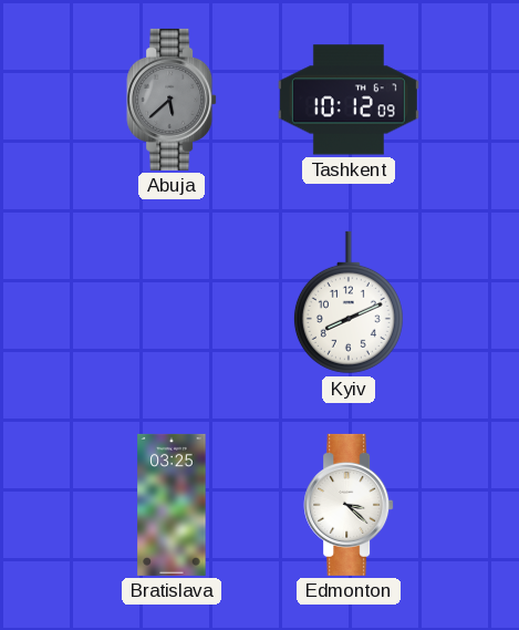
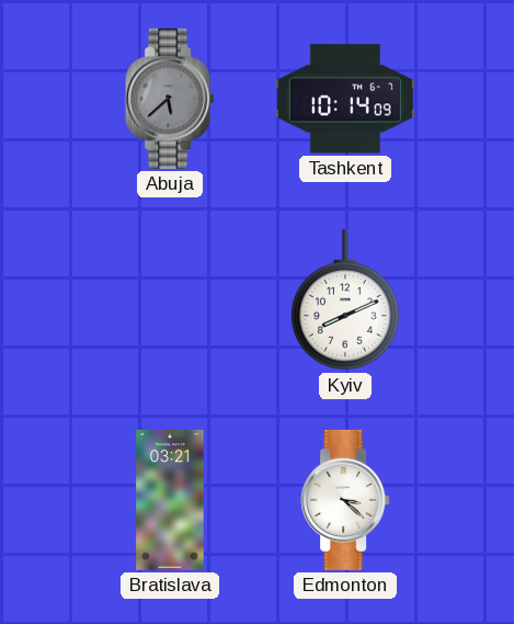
Tashkent: 10:12 -> 10:14
Bratislava: 03:25 -> 03:21
